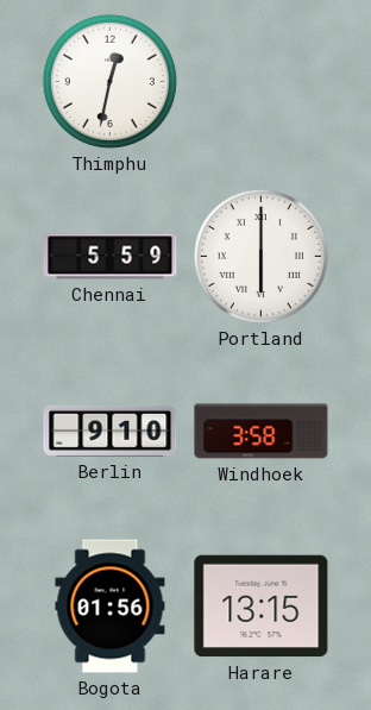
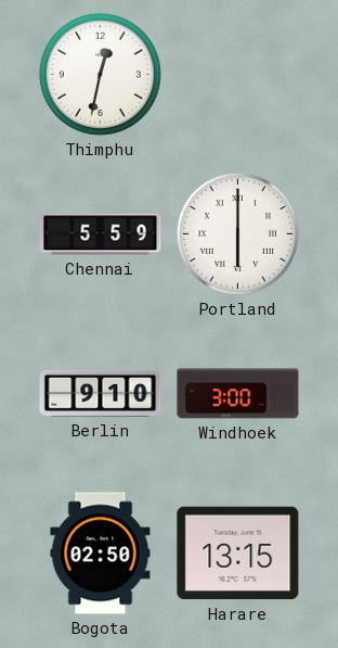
Windhoek: 3:58 -> 3:00
Bogota: 01:56 -> 02:50
